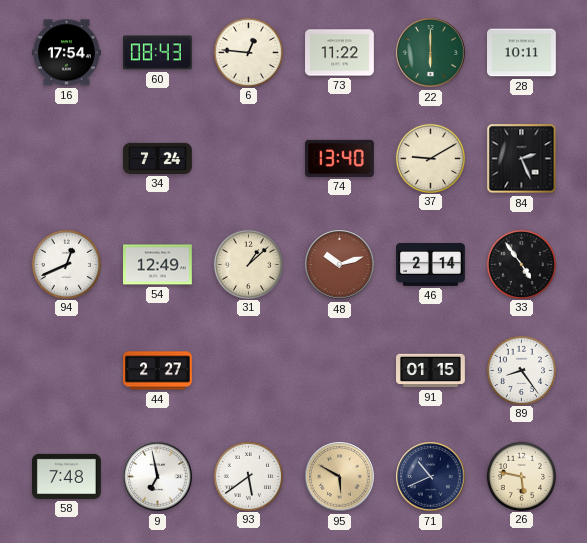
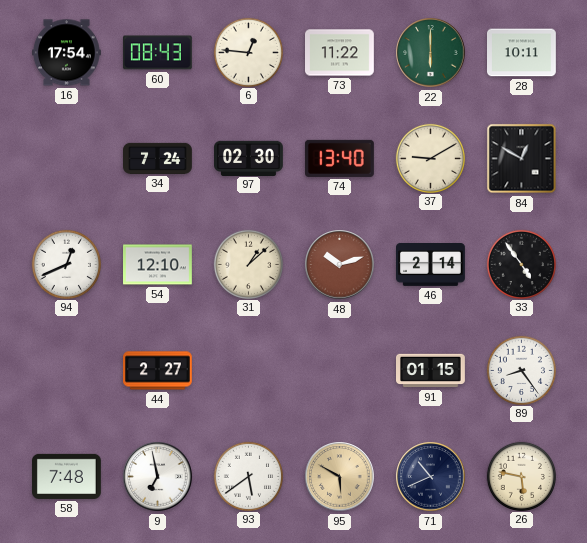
97: none -> 02:30
84: 2:26 -> 12:50
54: 12:49 -> 12:10
